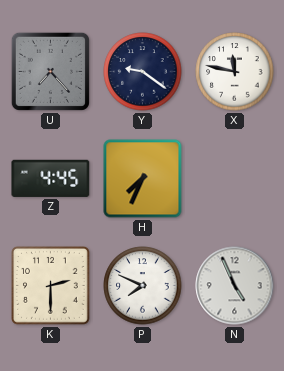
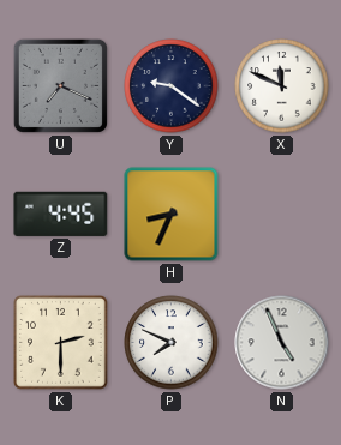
U: 7:23 -> 7:19
X: 11:47 -> 11:49
H: 7:34 -> 8:34
